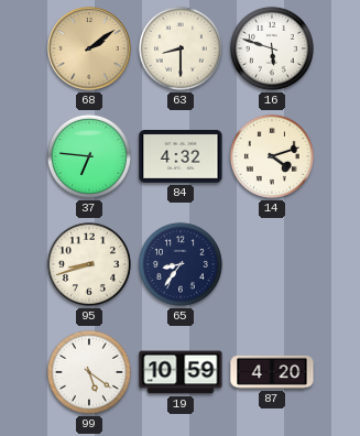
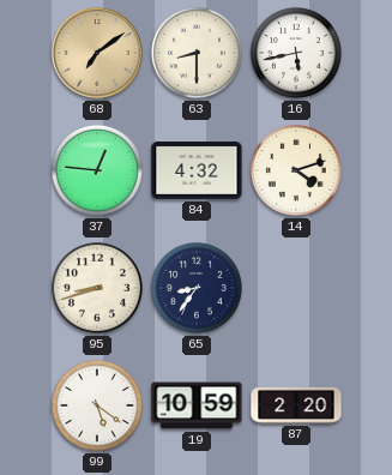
68: 2:09 -> 7:09
16: 5:48 -> 5:43
37: 6:46 -> 12:46
87: 4:20 -> 2:20
